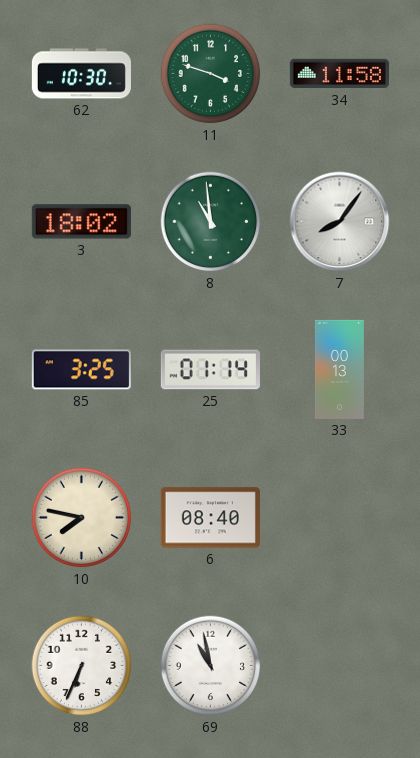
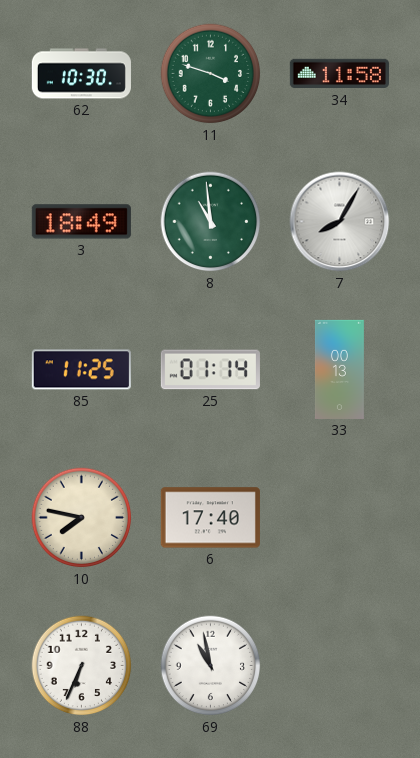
3: 18:02 -> 18:49
7: 8:06 -> 8:05
85: 3:25 -> 11:25
6: 08:40 -> 17:40
